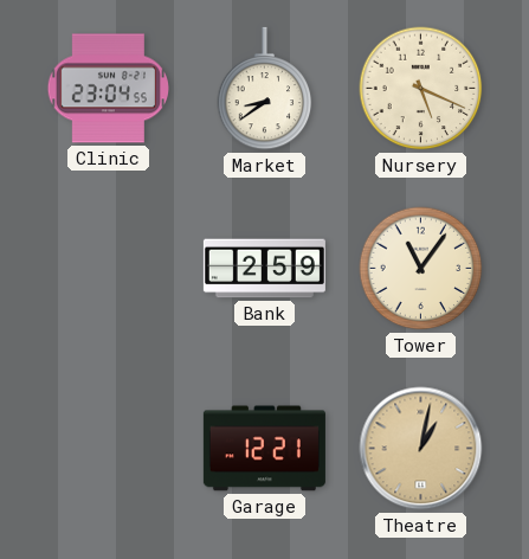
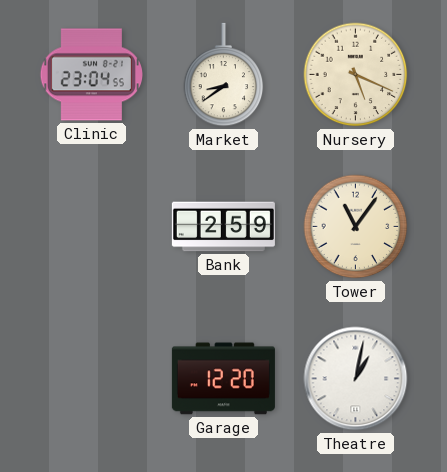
Garage: 12:21 -> 12:20
Theatre dial: champagne -> white
